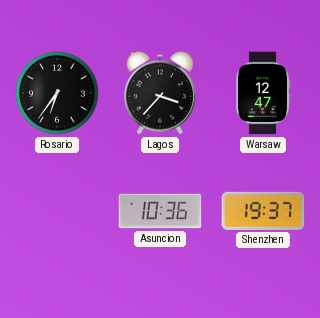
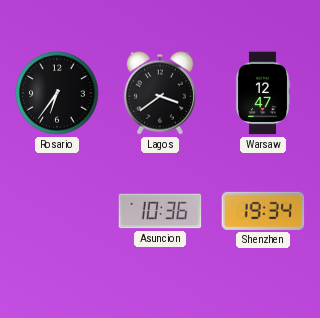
Lagos: 3:37 -> 3:39
Shenzhen: 19:37 -> 19:34
